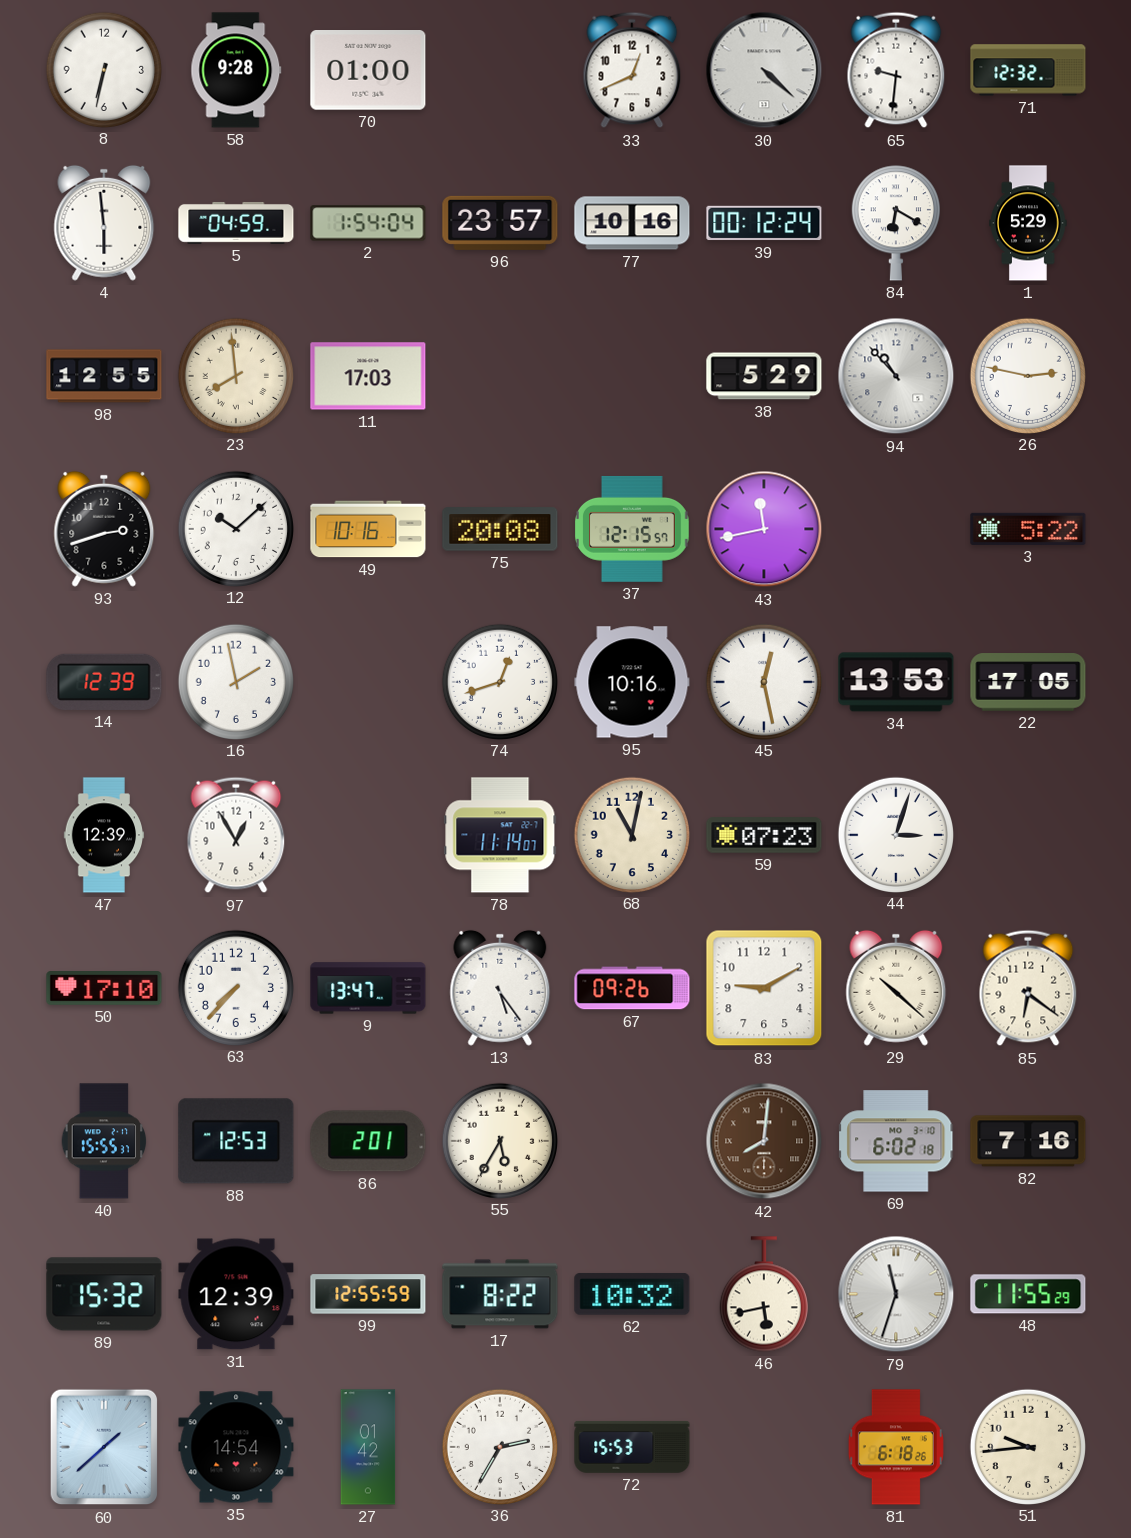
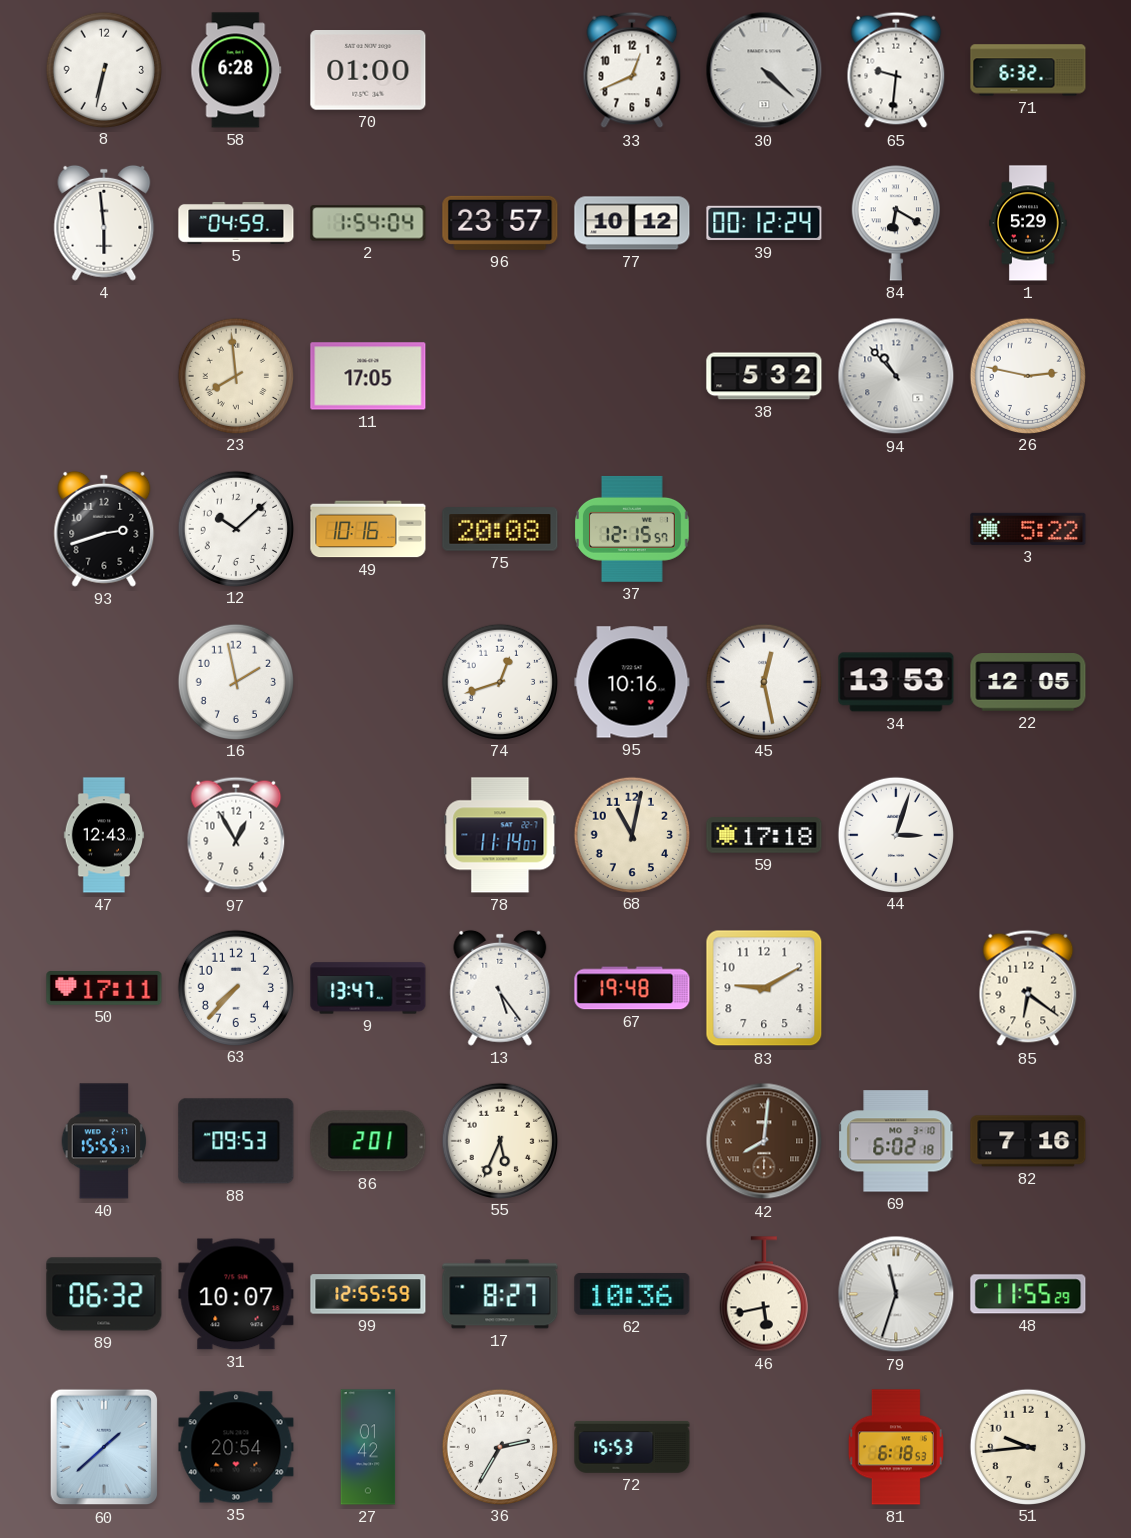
58: 9:28 -> 6:28
71: 12:32 -> 6:32
77: 10:16 -> 10:12
98: 12:55 -> none
11: 17:03 -> 17:05
38: 5:29 -> 5:32
43: 11:43 -> none
14: 12:39 -> none
22: 17:05 -> 12:05
47: 12:39 -> 12:43
59: 07:23 -> 17:18
50: 17:10 -> 17:11
67: 09:26 -> 19:48
29: 10:22 -> none
88: 12:53 -> 09:53
55: 5:35 -> 5:34
89: 15:32 -> 06:32
31: 12:39 -> 10:07
17: 8:22 -> 8:27
62: 10:32 -> 10:36
35: 14:54 -> 20:54
81: 6:18:26 -> 6:18:53
